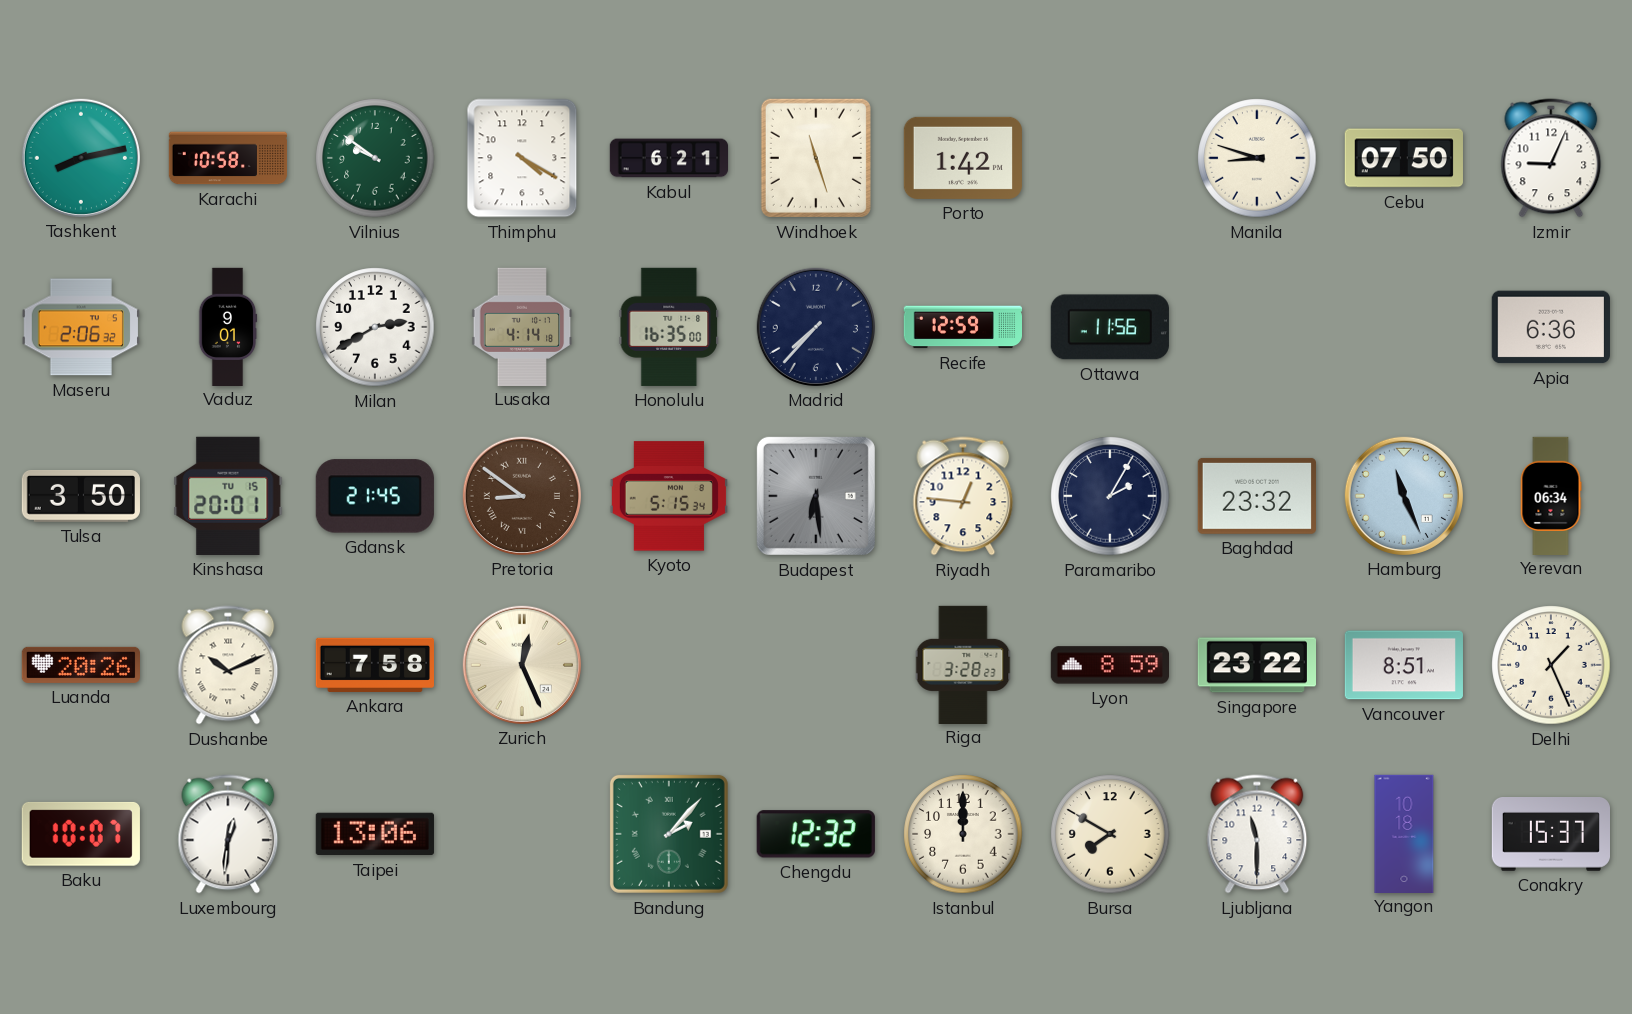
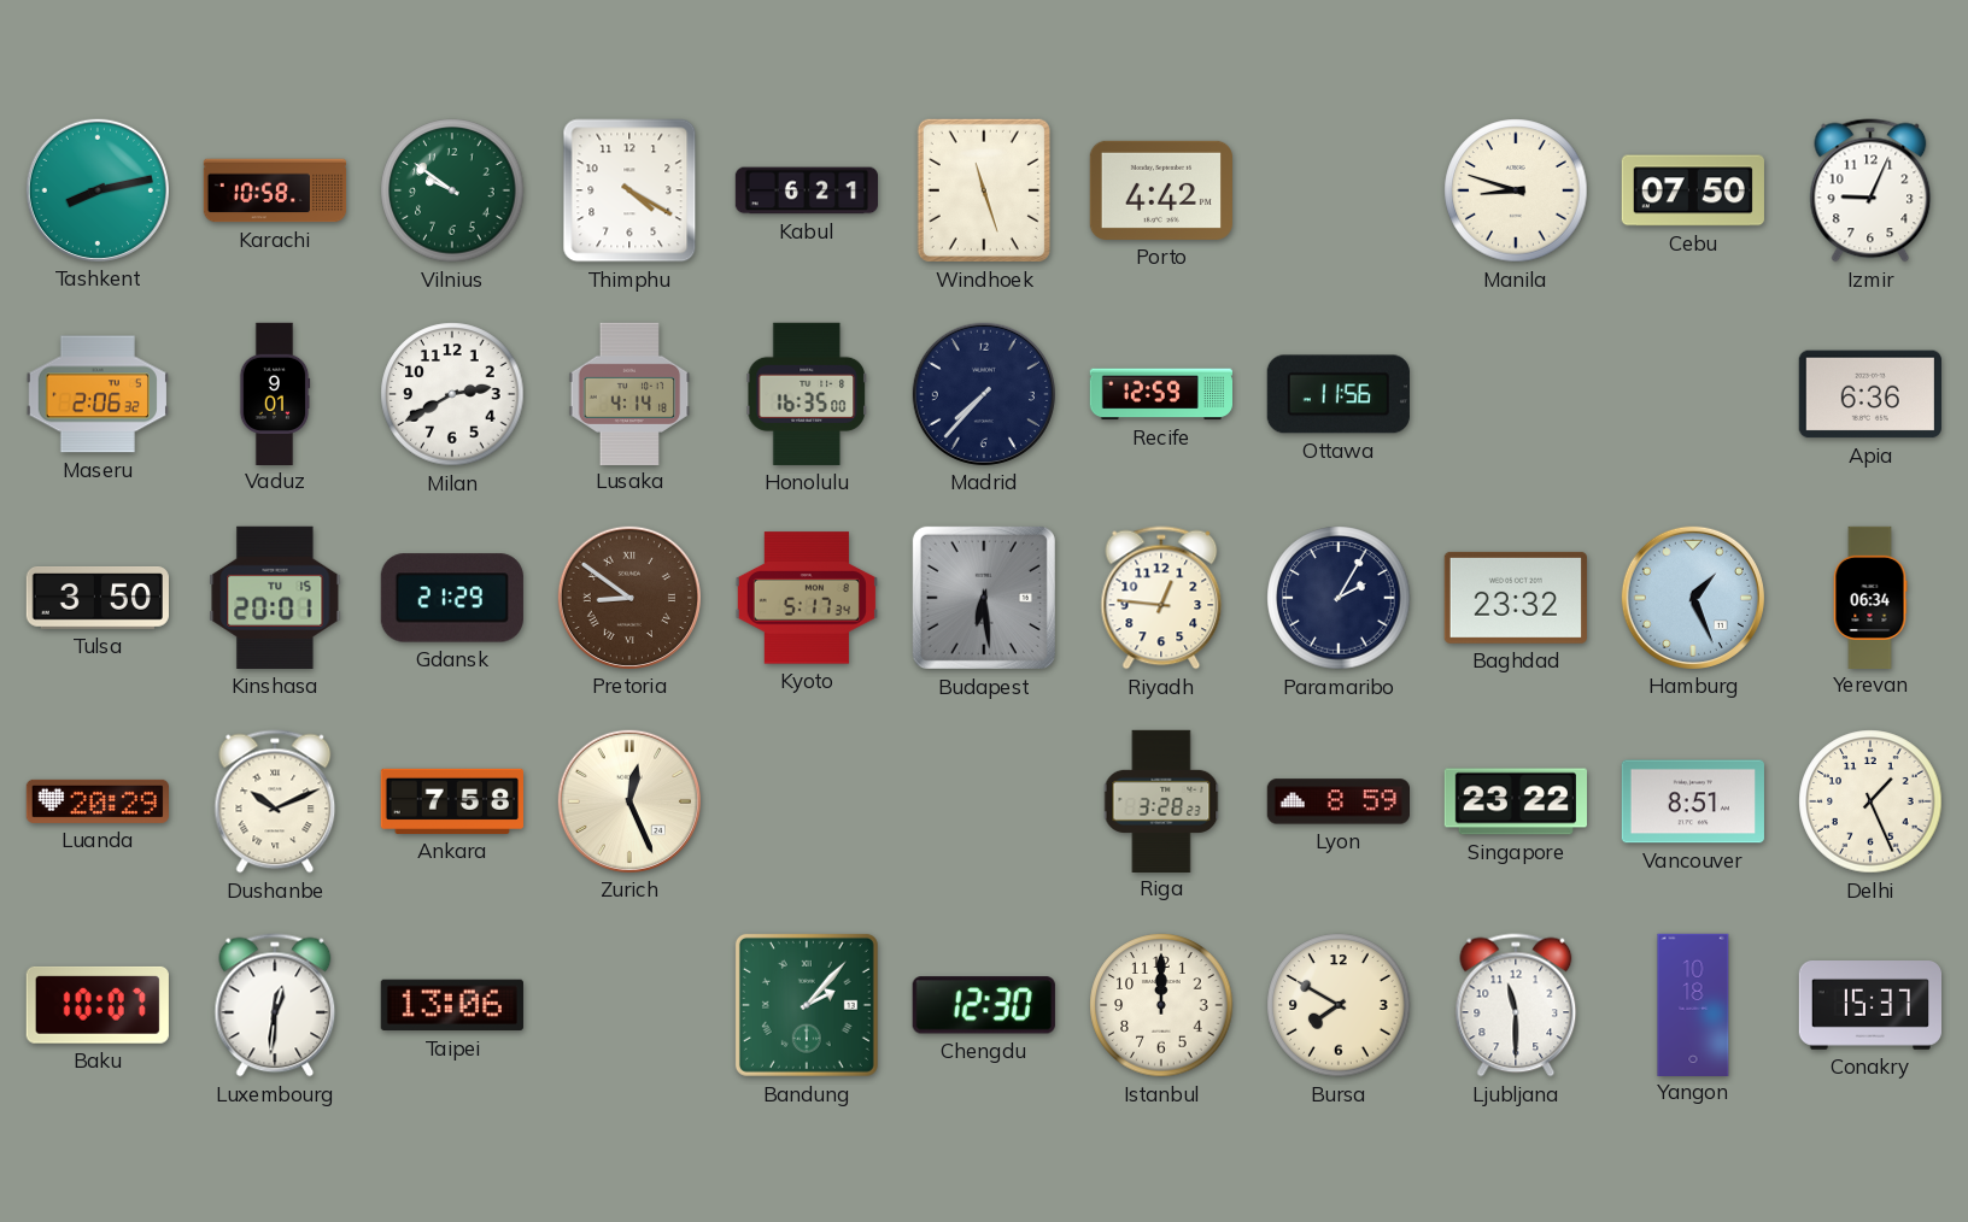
Porto: 1:42 -> 4:42
Gdansk: 21:45 -> 21:29
Kyoto: 5:15 -> 5:17
Hamburg: 11:26 -> 1:26
Luanda: 20:26 -> 20:29
Chengdu: 12:32 -> 12:30
